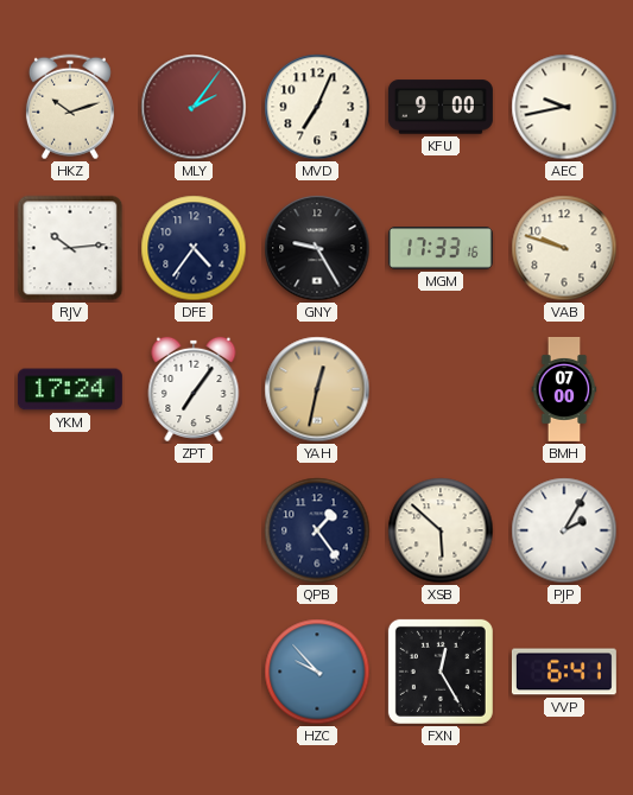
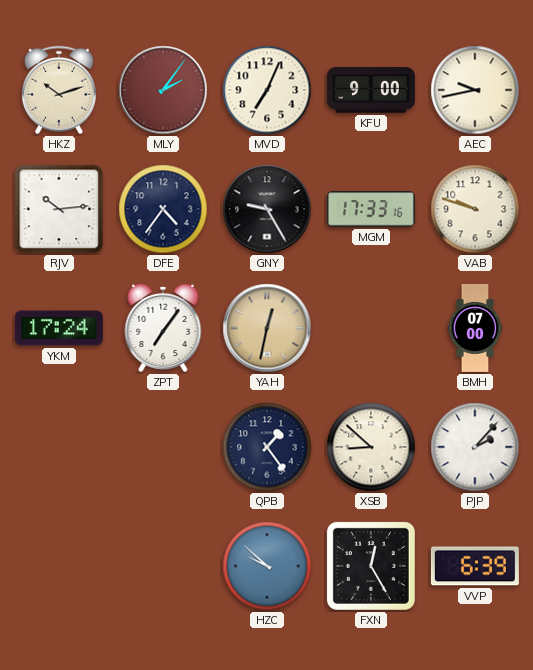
XSB: 5:52 -> 8:52
PJP: 2:05 -> 2:07
HZC: 9:53 -> 9:52
VVP: 6:41 -> 6:39
